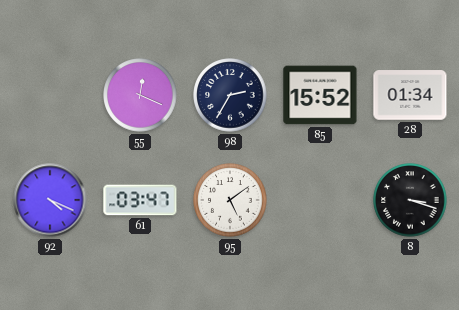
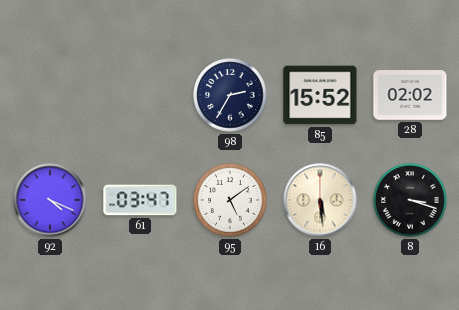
55: 12:19 -> none
28: 01:34 -> 02:02
16: none -> 5:29
